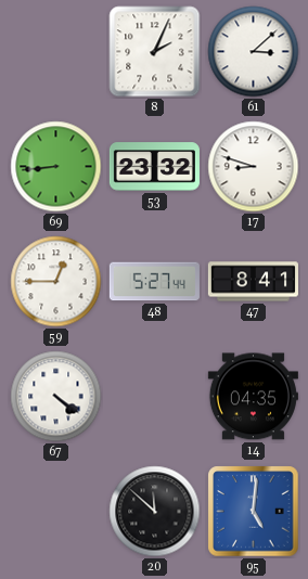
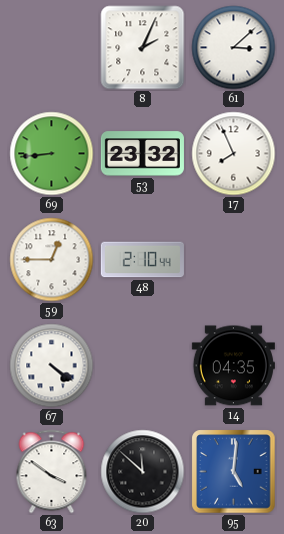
17: 8:48 -> 7:56
48: 5:27 -> 2:10
47: 8:41 -> none
63: none -> 3:51
